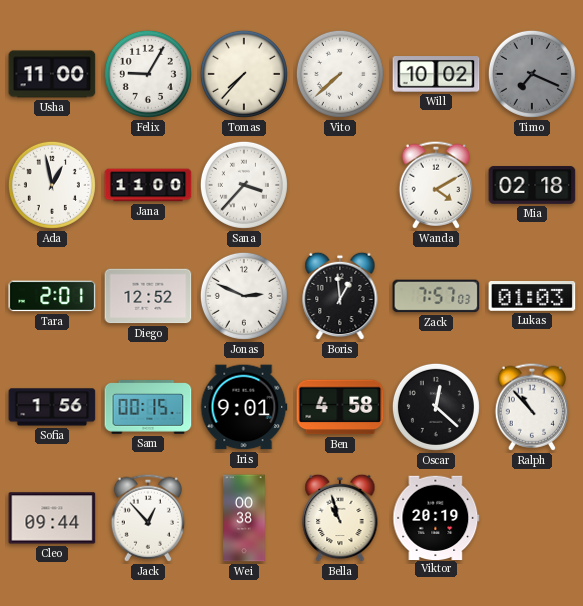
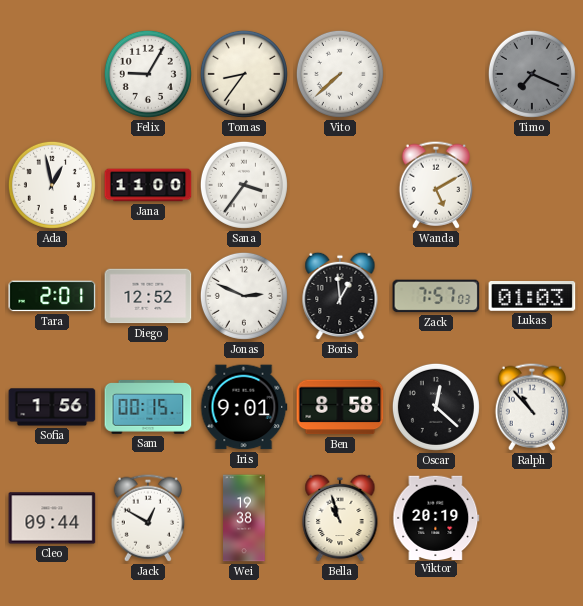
Usha: 11:00 -> none
Tomas: 7:37 -> 8:36
Will: 10:02 -> none
Sana: 3:37 -> 3:36
Wanda: 4:10 -> 5:10
Mia: 02:18 -> none
Ben: 4:58 -> 8:58
Jack: 12:53 -> 12:50
Wei: 00:38 -> 19:38
